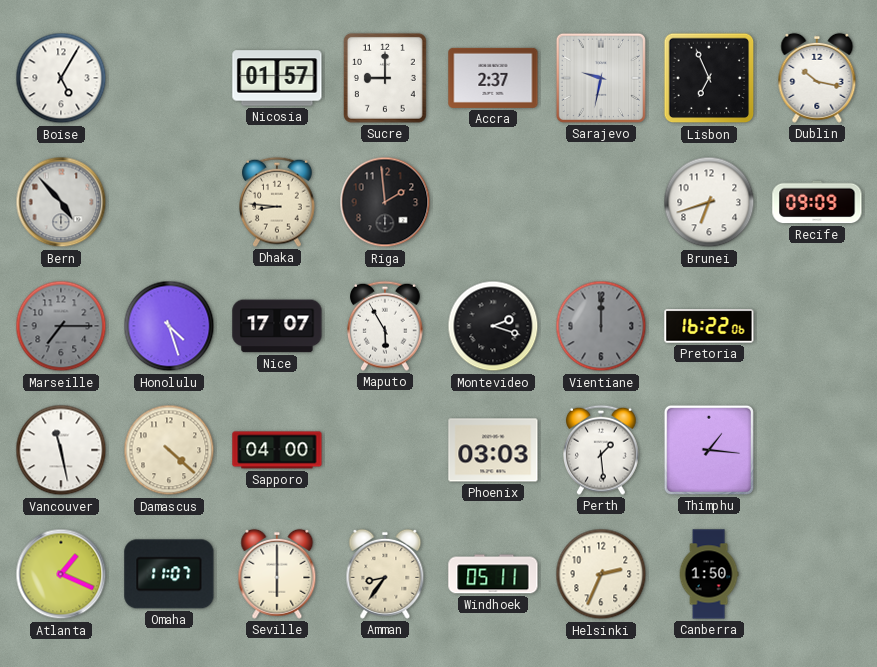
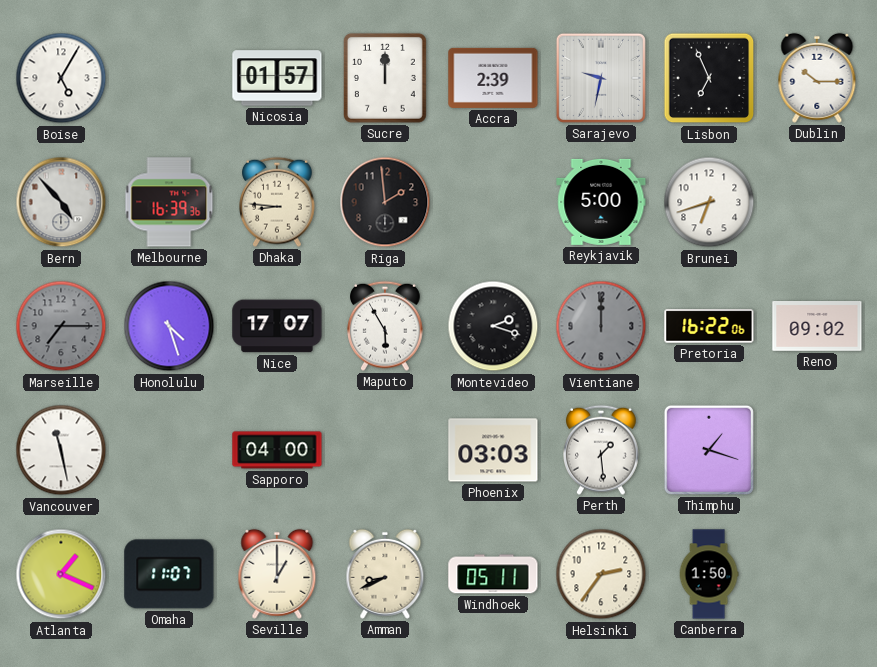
Sucre: 9:00 -> 12:00
Accra: 2:37 -> 2:39
Dublin: 10:17 -> 10:15
Melbourne: none -> 16:39
Reykjavik: none -> 5:00
Recife: 09:09 -> none
Reno: none -> 09:02
Damascus: 4:22 -> none
Thimphu: 1:16 -> 1:18
Seville: 6:00 -> 1:00
Amman: 8:36 -> 8:41
Helsinki: 2:34 -> 2:36
